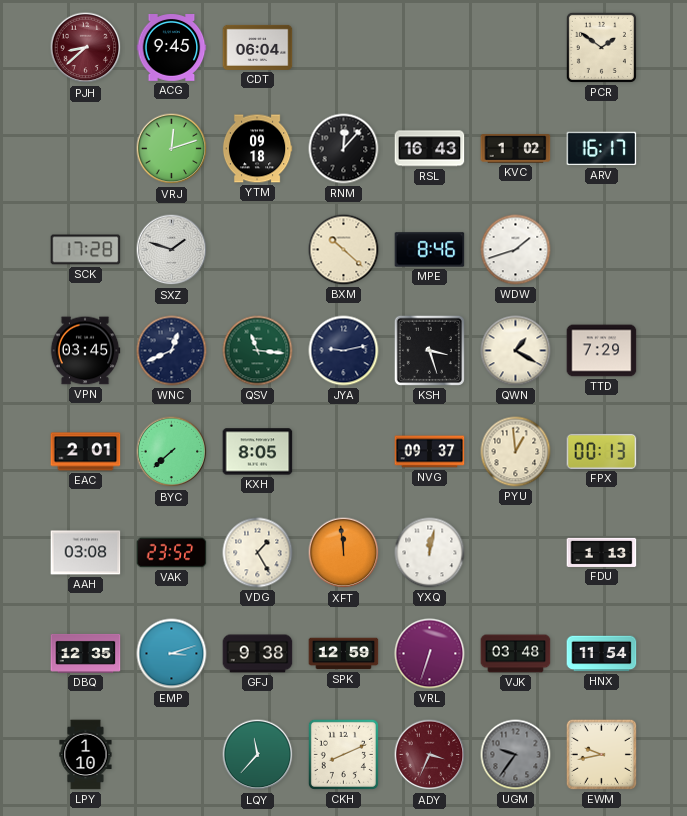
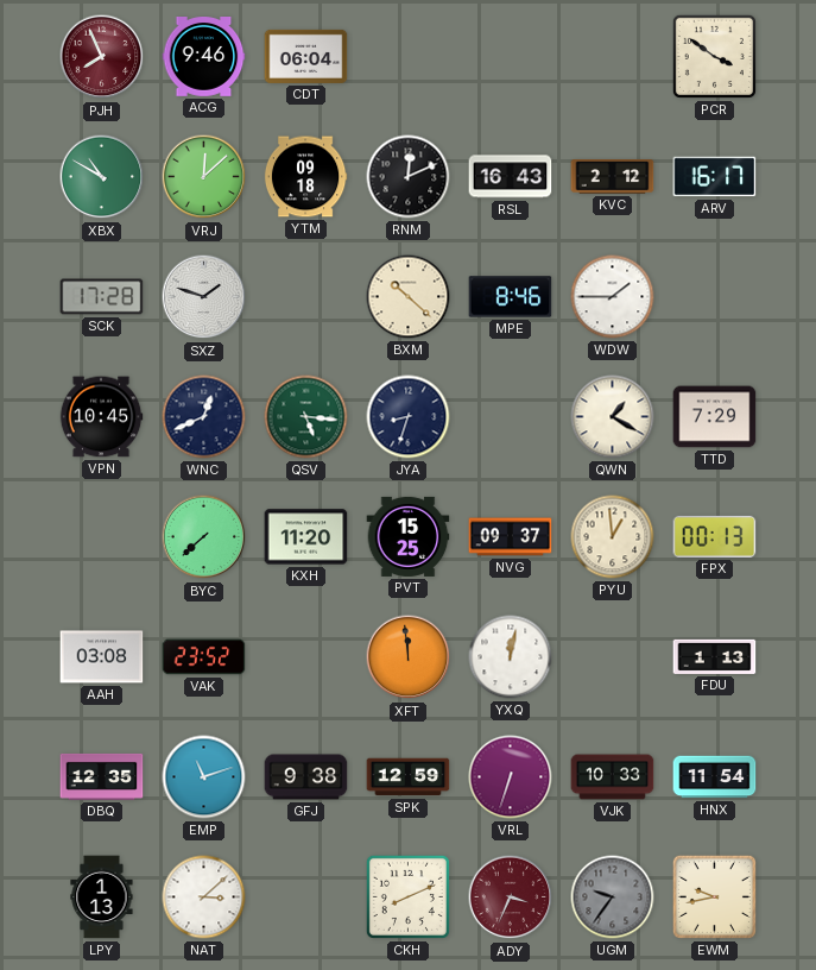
PJH: 8:38 -> 7:56
ACG: 9:45 -> 9:46
PCR: 1:51 -> 3:51
XBX: none -> 10:50
VRJ: 12:12 -> 12:08
RNM: 12:07 -> 12:11
KVC: 1:02 -> 2:12
WDW: 1:42 -> 1:45
VPN: 03:45 -> 10:45
QSV: 11:16 -> 5:16
JYA: 9:13 -> 8:33
KSH: 3:27 -> none
EAC: 2:01 -> none
KXH: 8:05 -> 11:20
PVT: none -> 15:25
VDG: 1:25 -> none
EMP: 3:12 -> 11:12
VJK: 03:48 -> 10:33
LPY: 1:10 -> 1:13
NAT: none -> 3:08
LQY: 11:37 -> none
